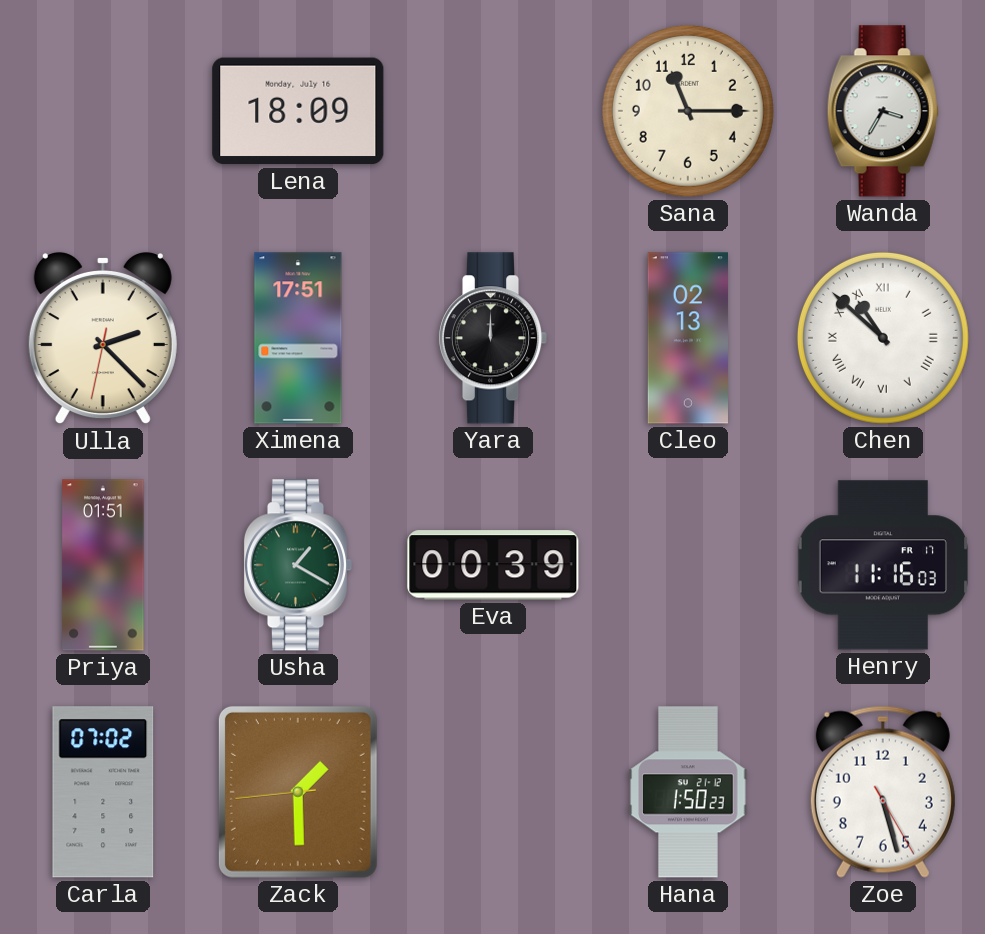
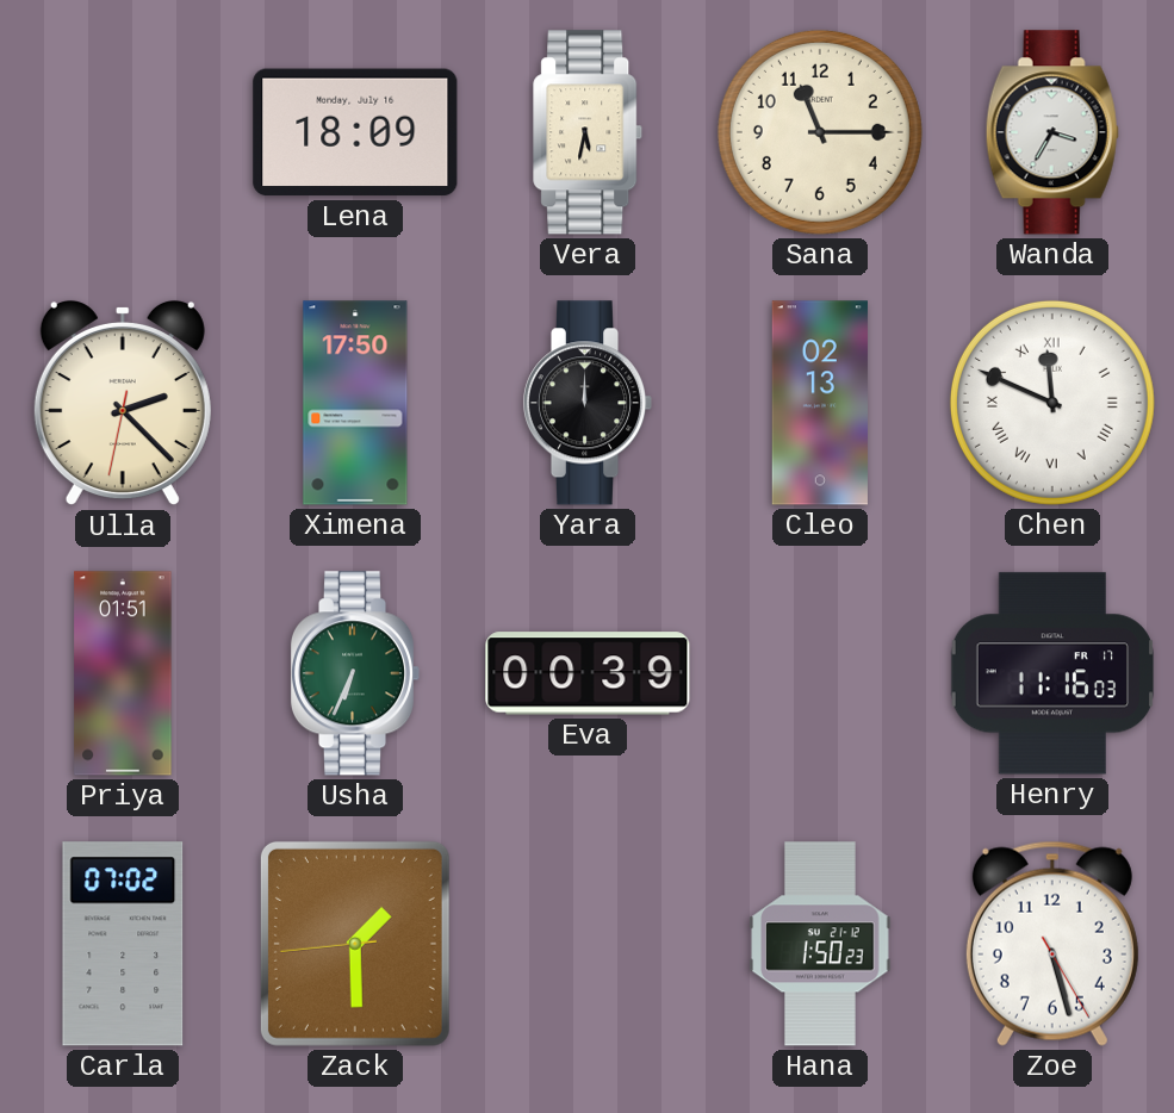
Vera: none -> 5:32
Ximena: 17:51 -> 17:50
Chen: 10:52 -> 11:49
Usha: 1:20 -> 6:34
